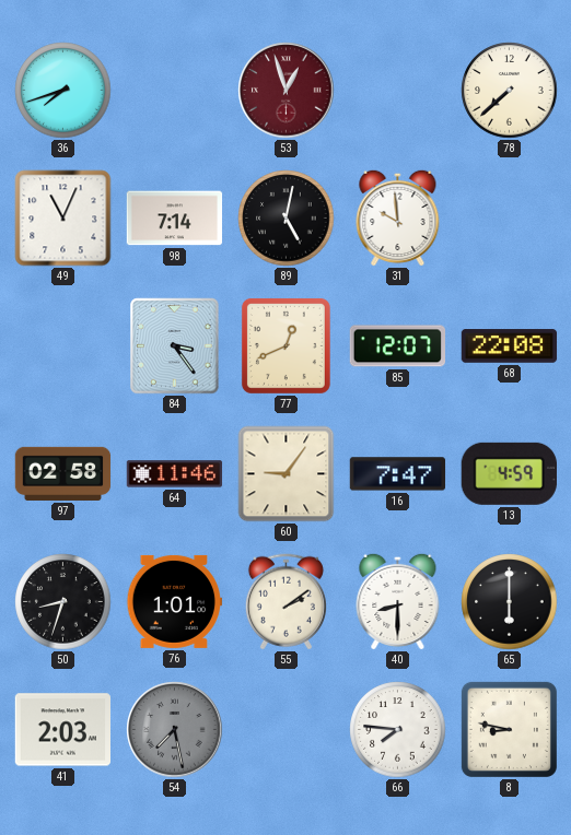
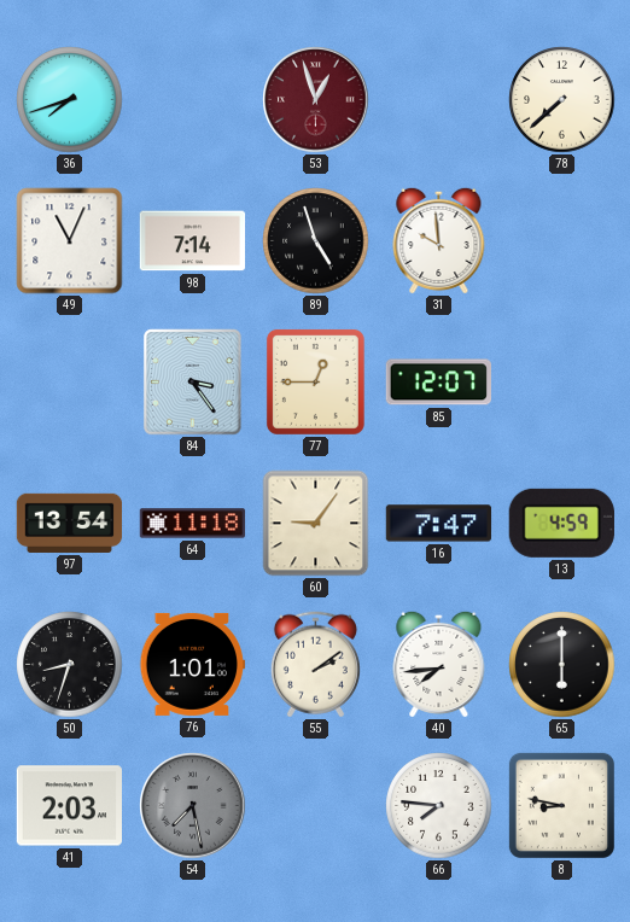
89: 5:02 -> 4:57
77: 12:41 -> 12:45
68: 22:08 -> none
97: 02:58 -> 13:54
64: 11:46 -> 11:18
40: 8:30 -> 7:44
